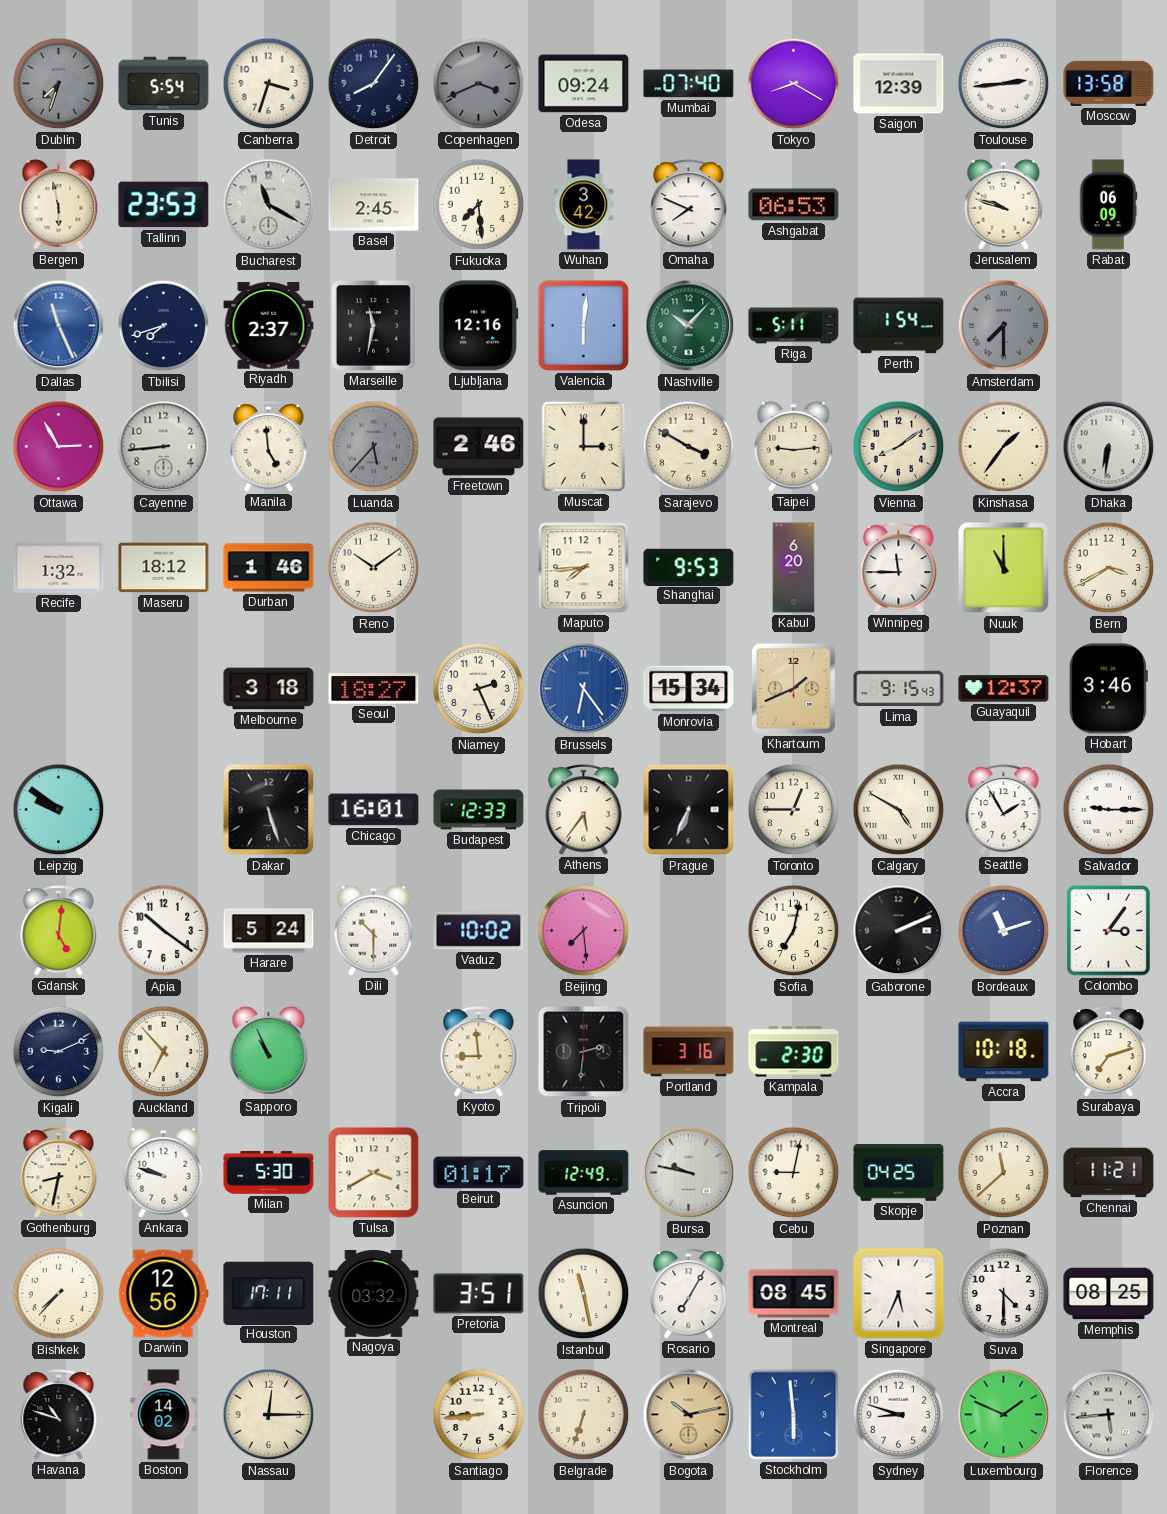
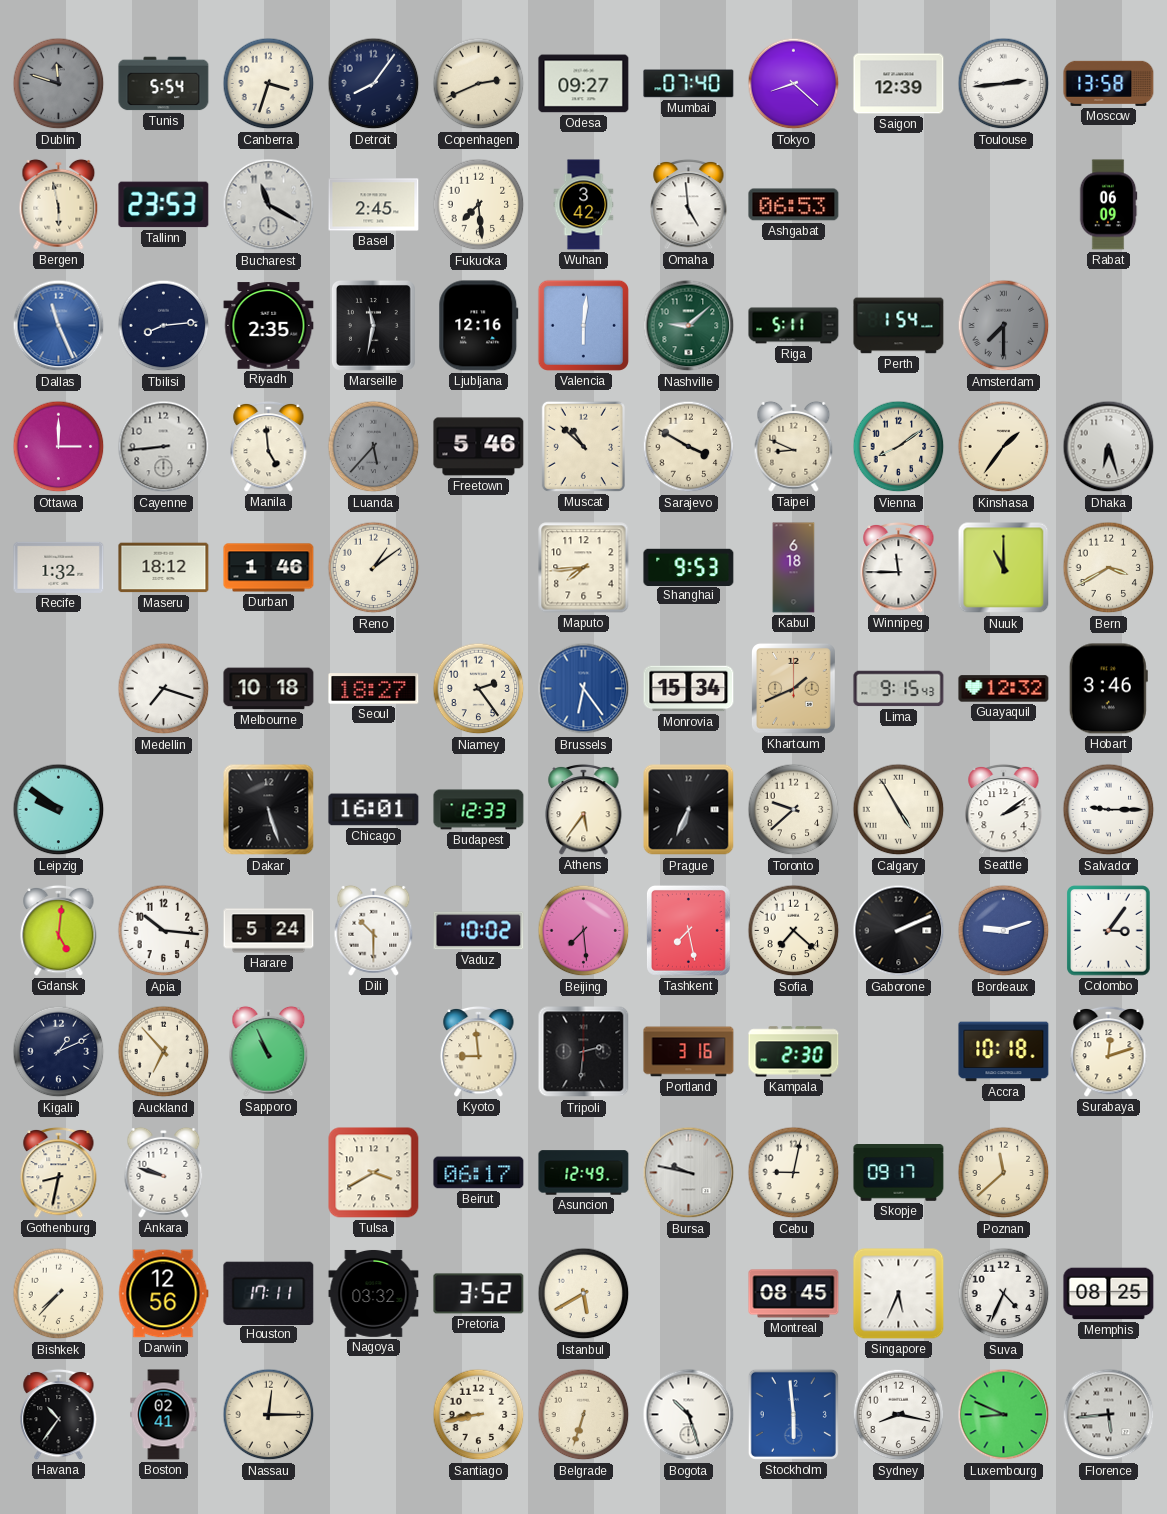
Dublin: 7:33 -> 11:48
Copenhagen: 3:41 -> 2:41
Copenhagen dial: grey -> cream
Odesa: 09:24 -> 09:27
Tokyo: 8:20 -> 8:22
Omaha: 7:49 -> 4:59
Jerusalem: 9:48 -> none
Tbilisi: 7:42 -> 8:14
Riyadh: 2:37 -> 2:35
Nashville: 10:07 -> 9:08
Ottawa: 2:55 -> 3:00
Freetown: 2:46 -> 5:46
Muscat: 3:00 -> 10:52
Taipei: 9:14 -> 8:49
Dhaka: 6:31 -> 6:27
Reno: 10:09 -> 1:09
Kabul: 6:20 -> 6:18
Medellin: none -> 7:18
Melbourne: 3:18 -> 10:18
Niamey: 2:26 -> 2:24
Guayaquil: 12:37 -> 12:32
Toronto: 12:45 -> 9:38
Calgary: 4:50 -> 4:55
Seattle: 1:55 -> 2:09
Apia: 10:21 -> 10:16
Tashkent: none -> 7:28
Sofia: 7:02 -> 7:22
Bordeaux: 11:12 -> 9:12
Kigali: 9:11 -> 1:11
Surabaya: 7:12 -> 12:12
Milan: 5:30 -> none
Beirut: 01:17 -> 06:17
Skopje: 04:25 -> 09:17
Chennai: 11:21 -> none
Pretoria: 3:51 -> 3:52
Istanbul: 11:28 -> 5:40
Rosario: 7:05 -> none
Suva: 4:30 -> 4:34
Havana: 10:48 -> 10:36
Boston: 14:02 -> 02:41
Santiago: 8:44 -> 8:43
Bogota: 10:13 -> 10:27
Bogota dial: champagne -> white
Sydney: 8:48 -> 8:17
Luxembourg: 1:49 -> 8:49
